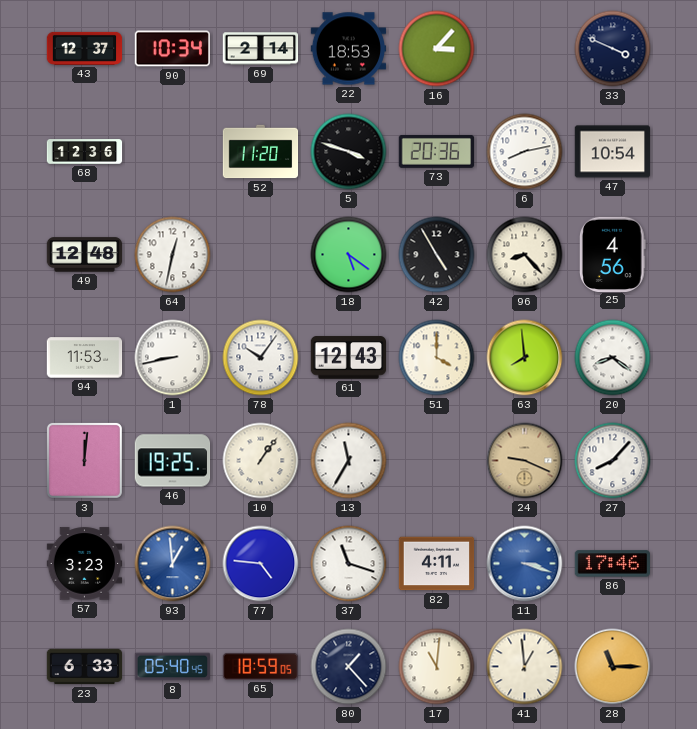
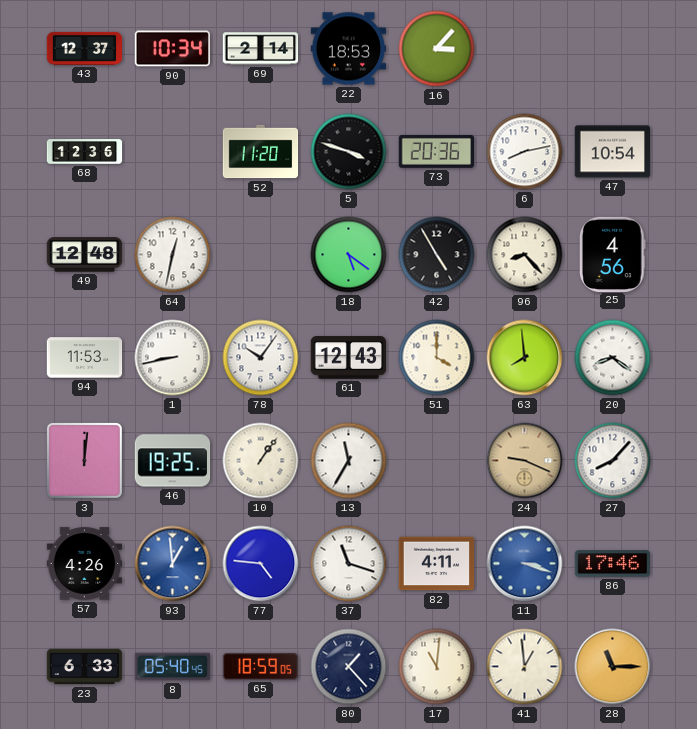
33: 3:49 -> none
57: 3:23 -> 4:26
